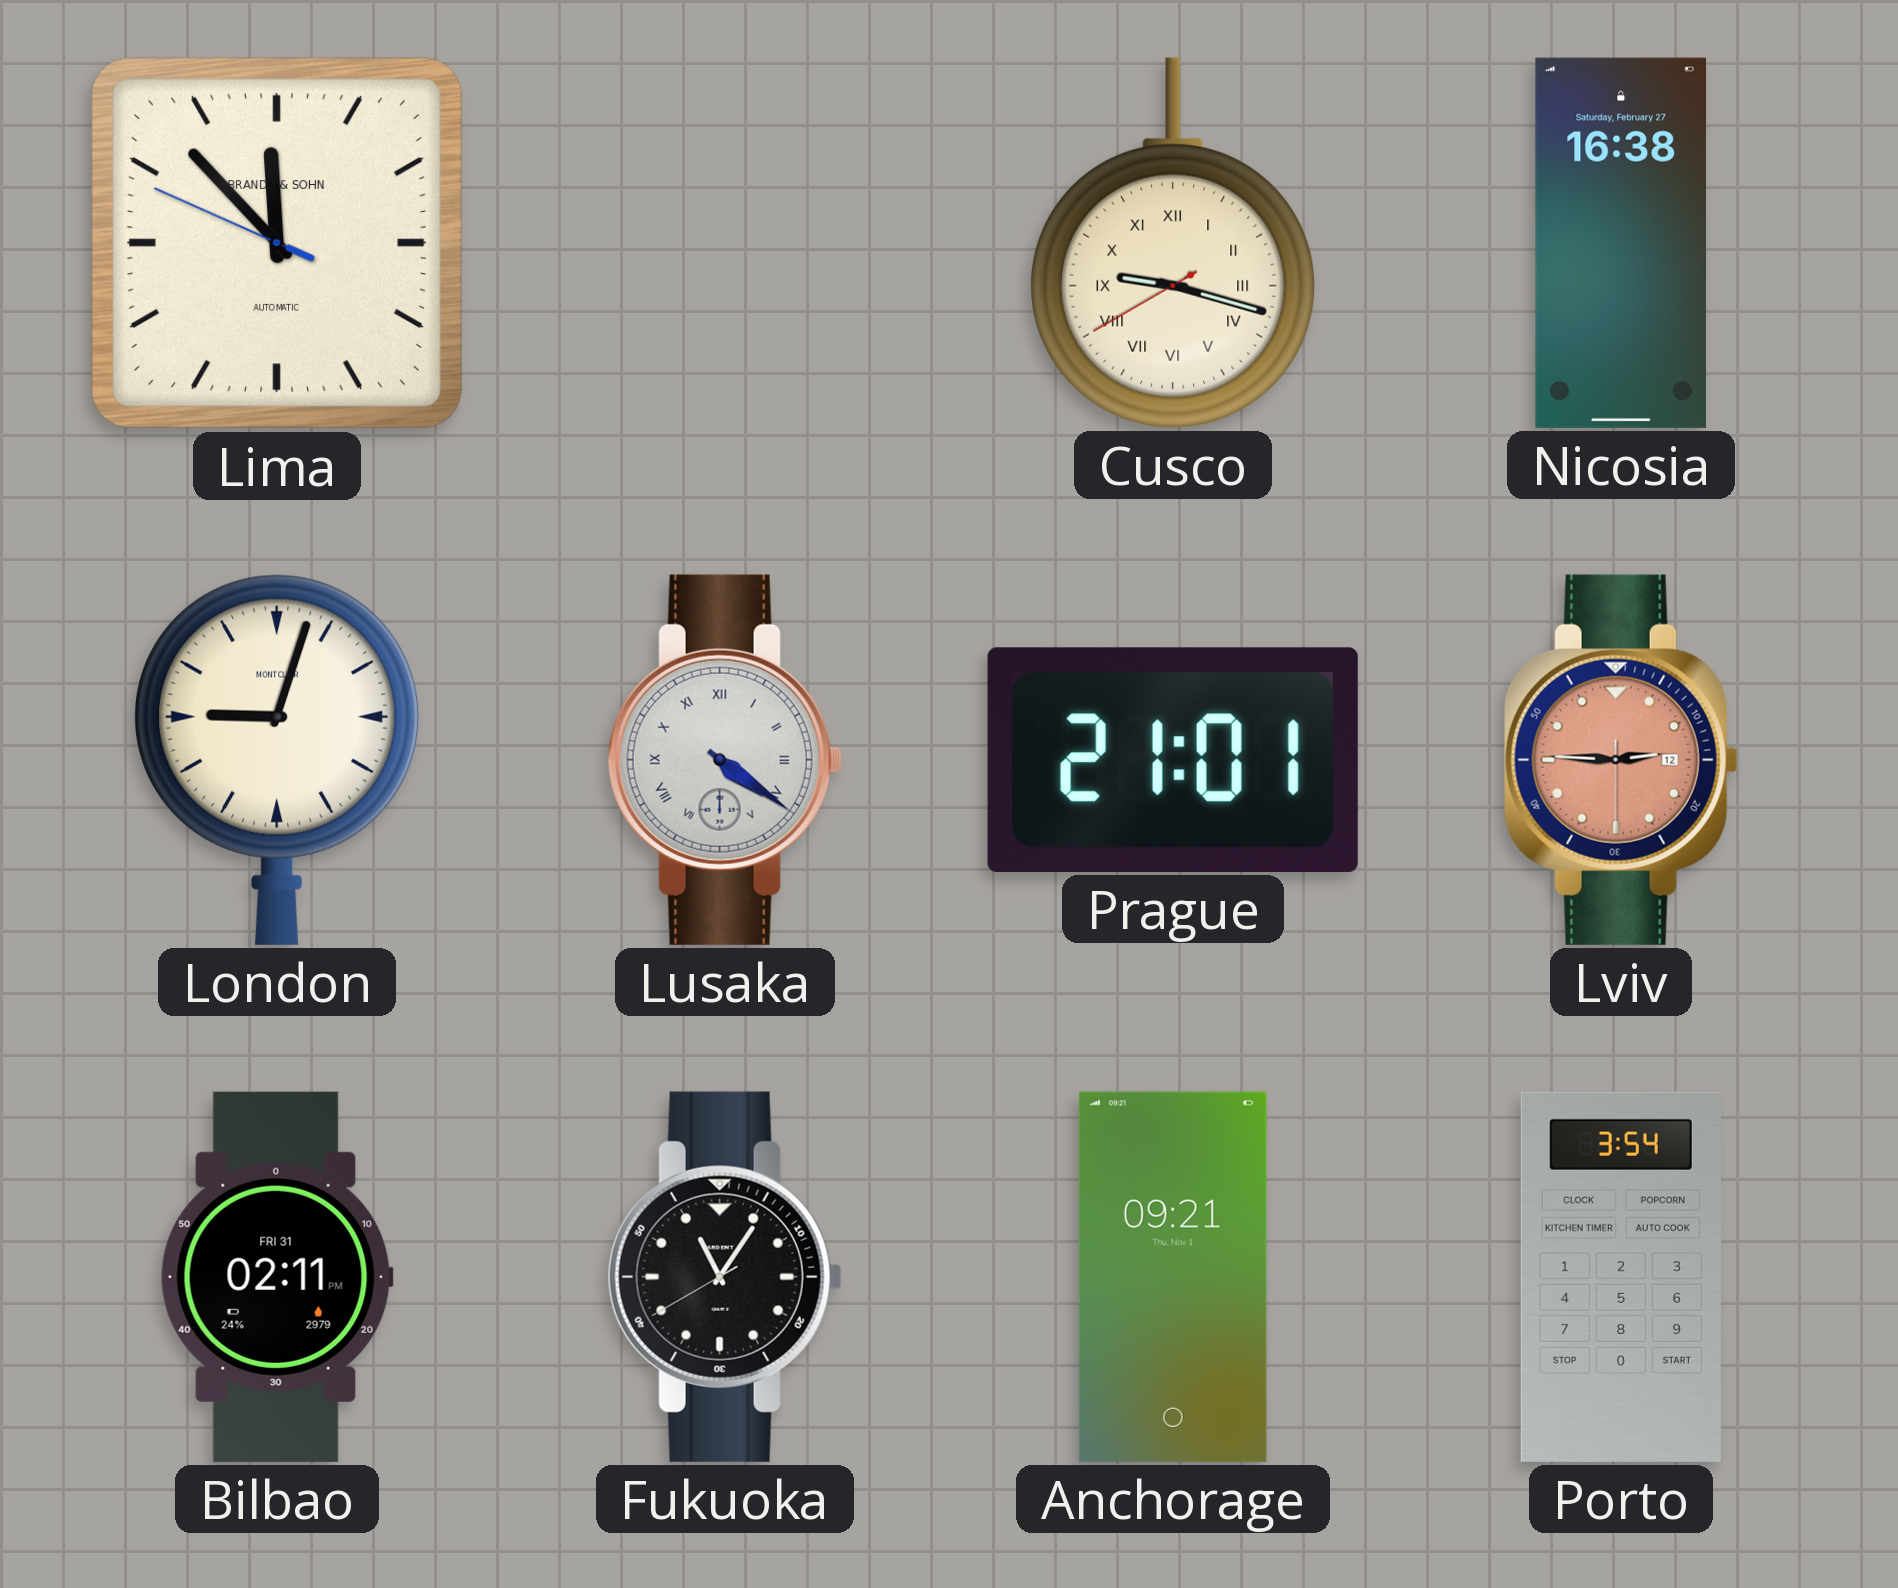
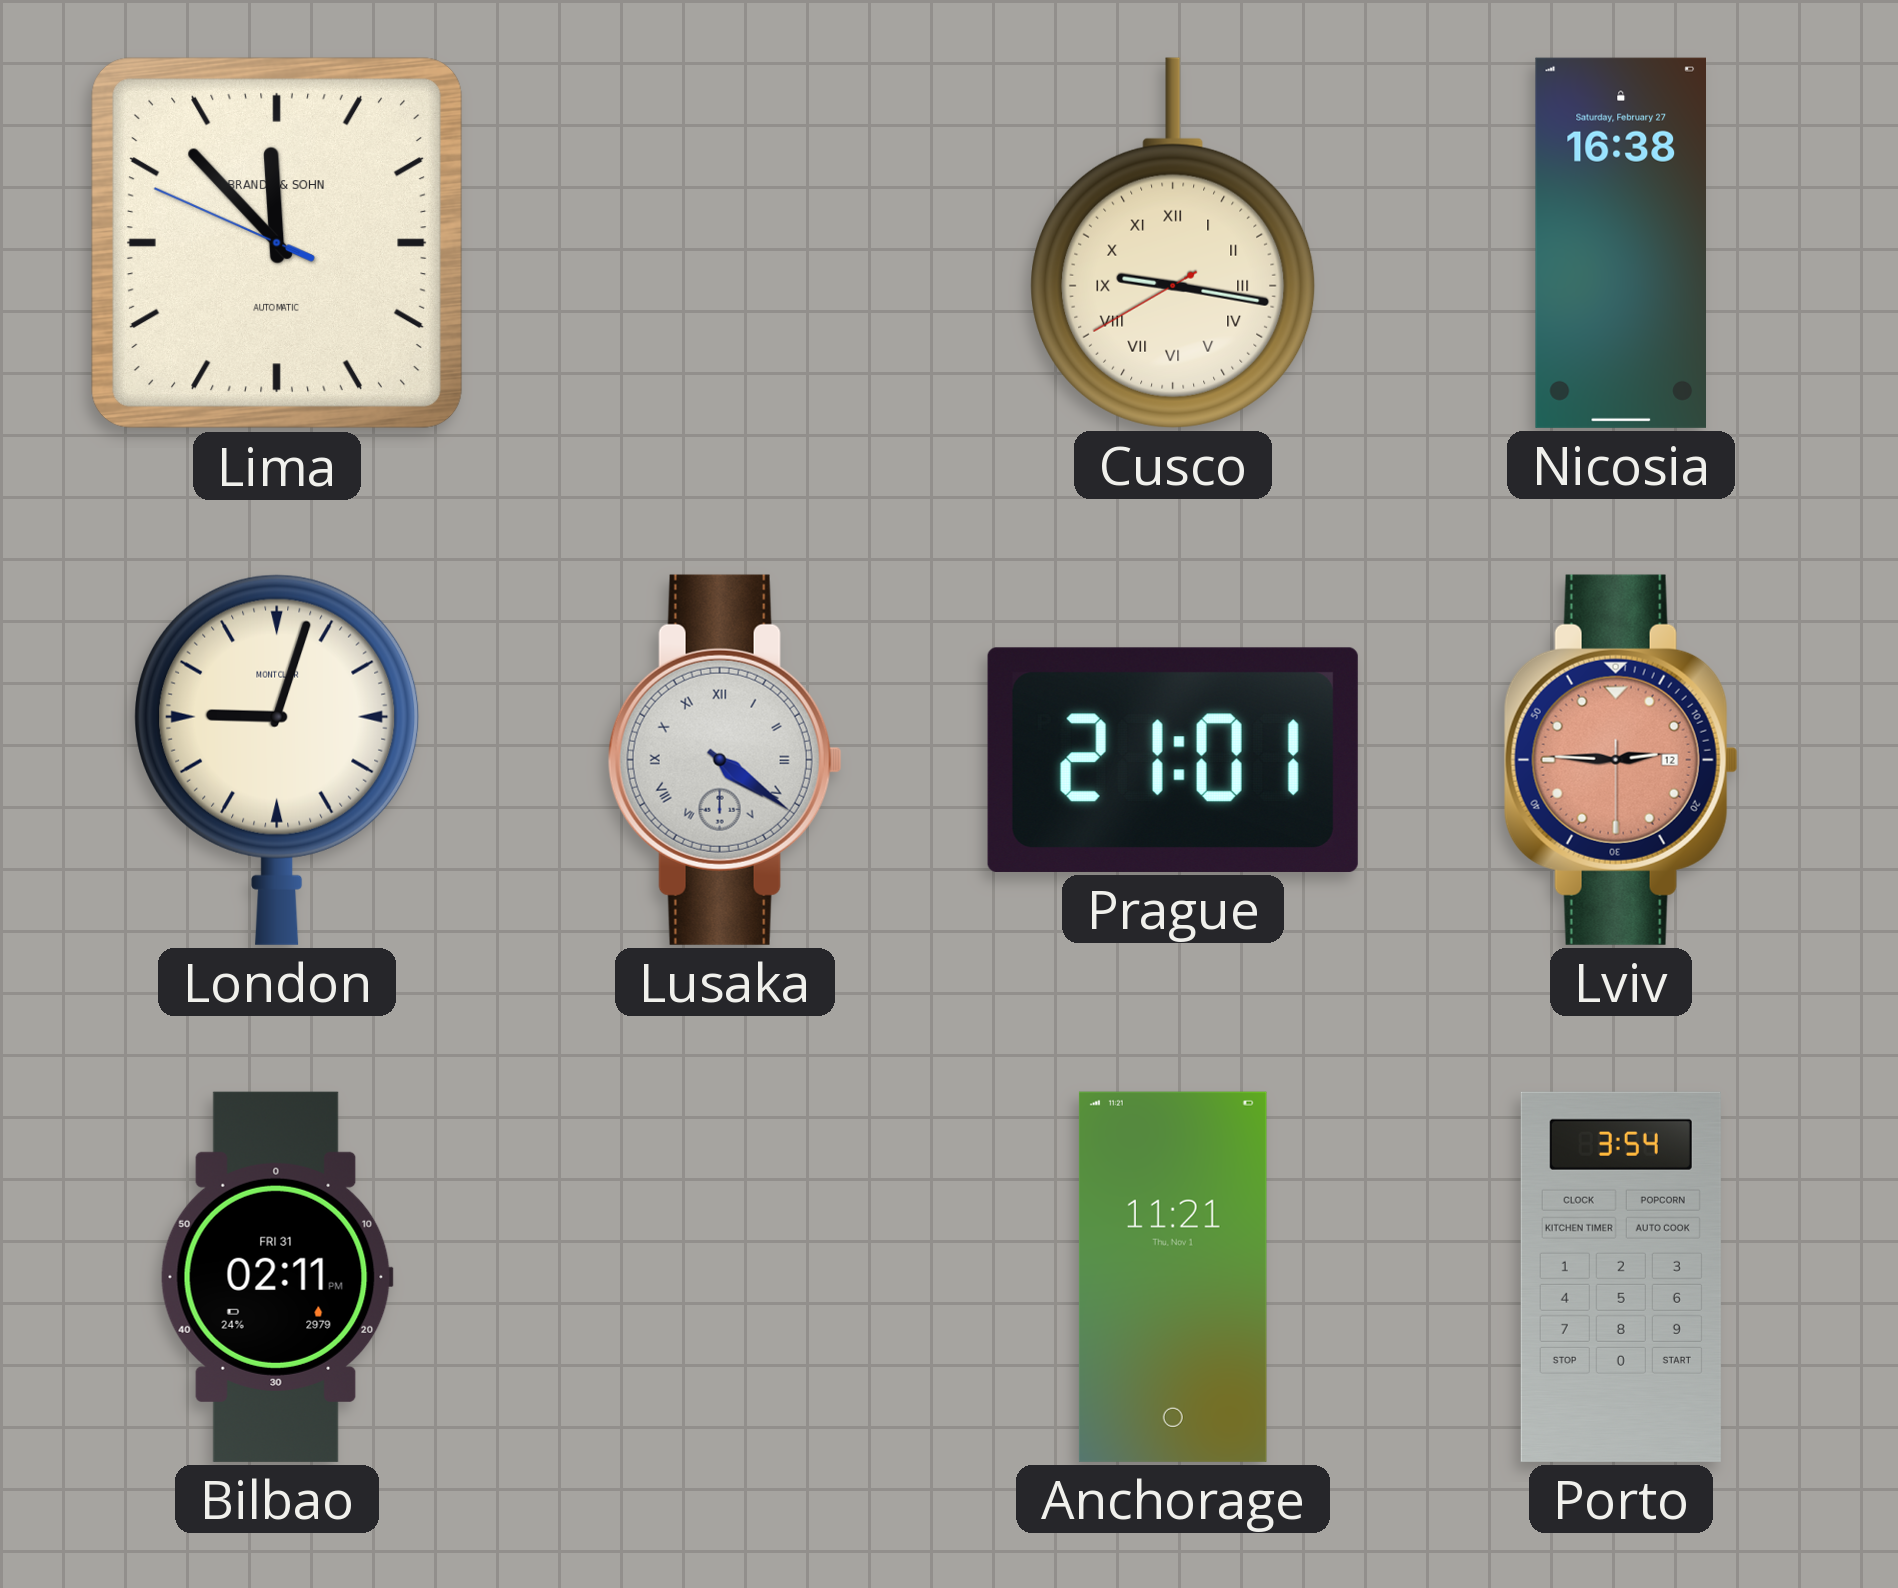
Cusco: 9:17 -> 9:16
Fukuoka: 11:05 -> none
Anchorage: 09:21 -> 11:21
